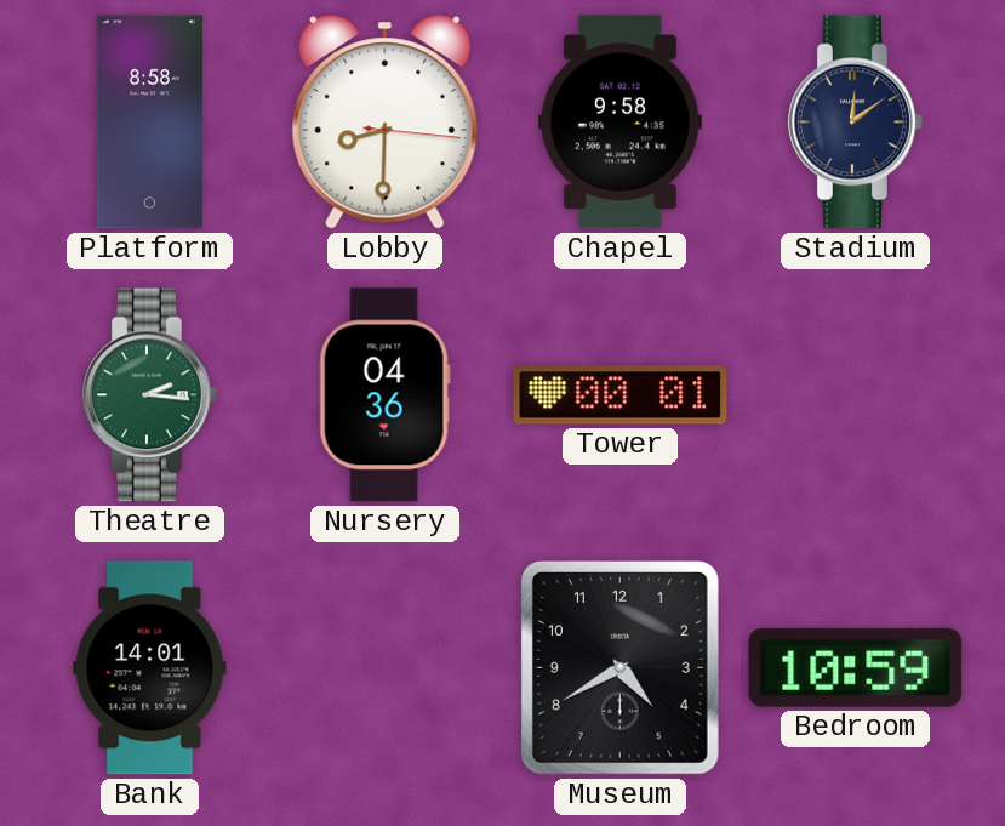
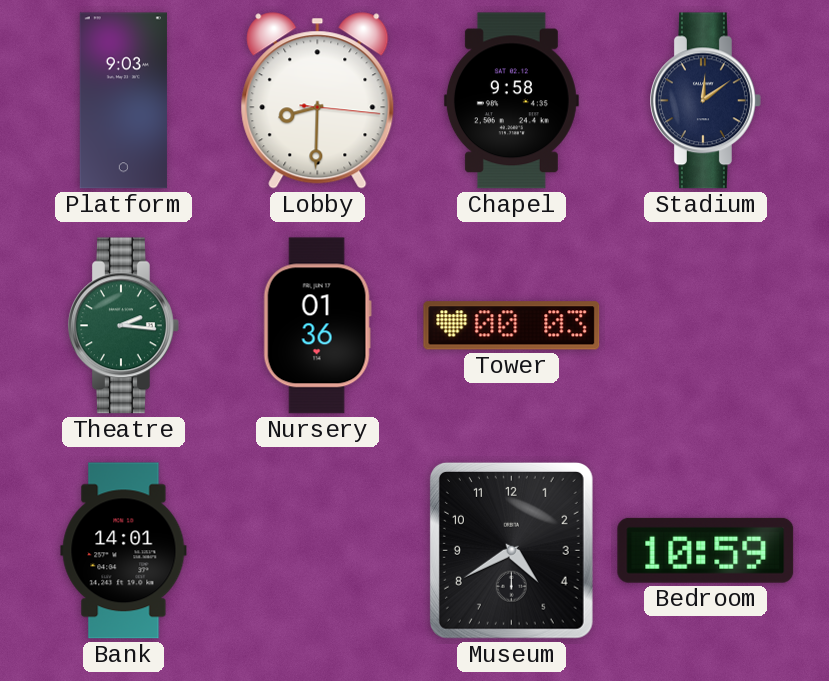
Platform: 8:58 -> 9:03
Nursery: 04:36 -> 01:36
Tower: 00:01 -> 00:03
